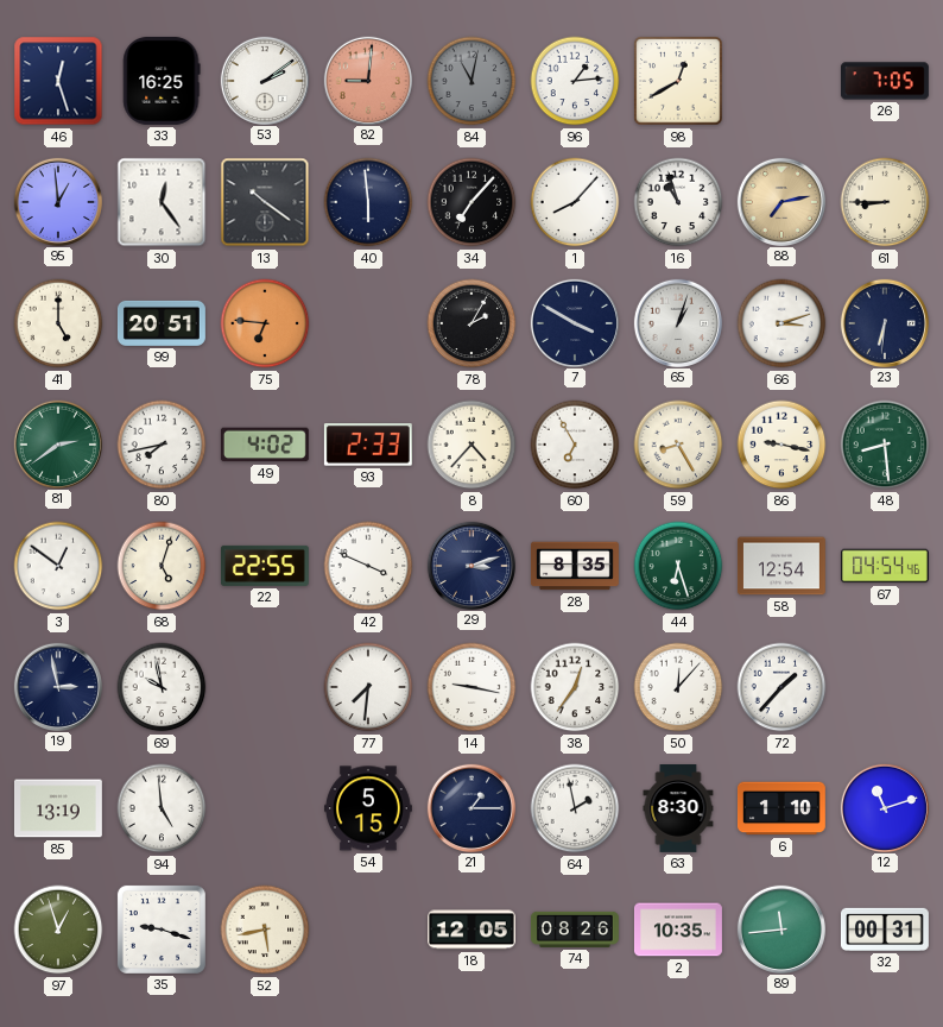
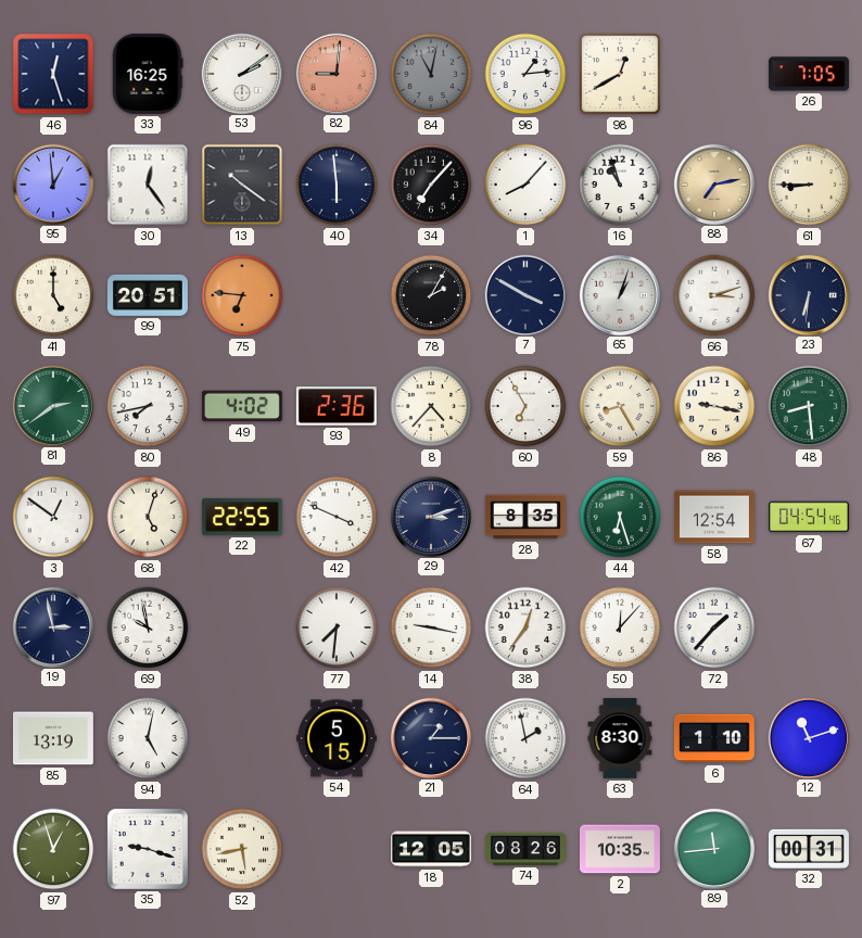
93: 2:33 -> 2:36
94: 4:59 -> 5:02
